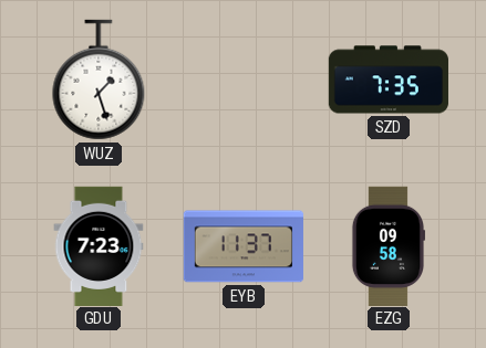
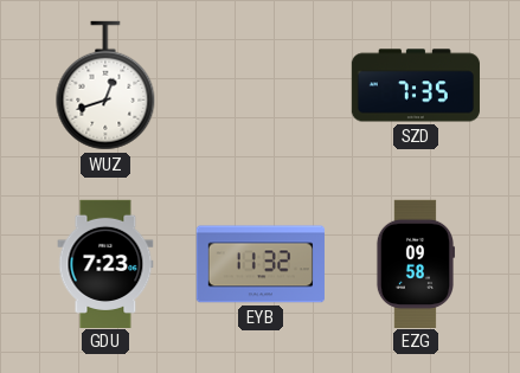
WUZ: 1:27 -> 12:42
EYB: 11:37 -> 11:32
